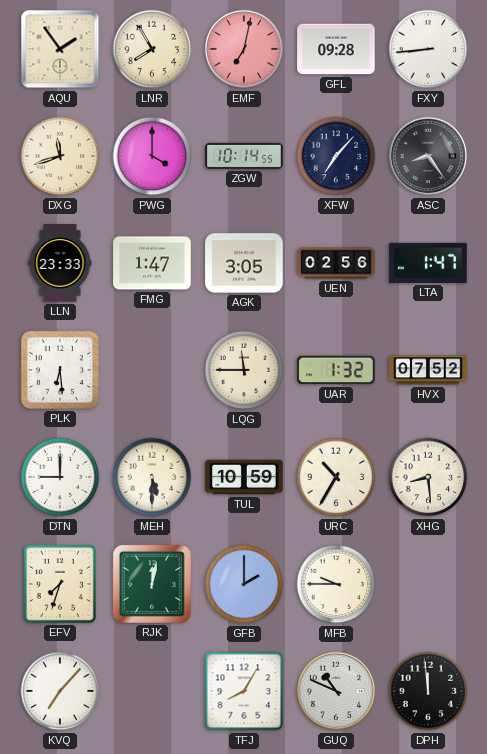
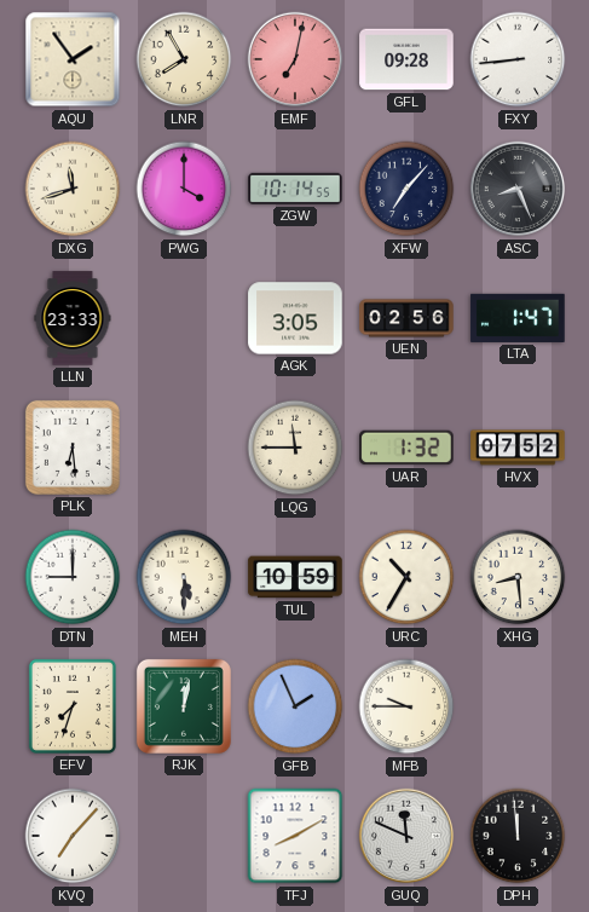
ASC: 8:24 -> 8:26
FMG: 1:47 -> none
GFB: 2:00 -> 1:56
TFJ: 8:05 -> 8:10
GUQ: 10:49 -> 11:49
